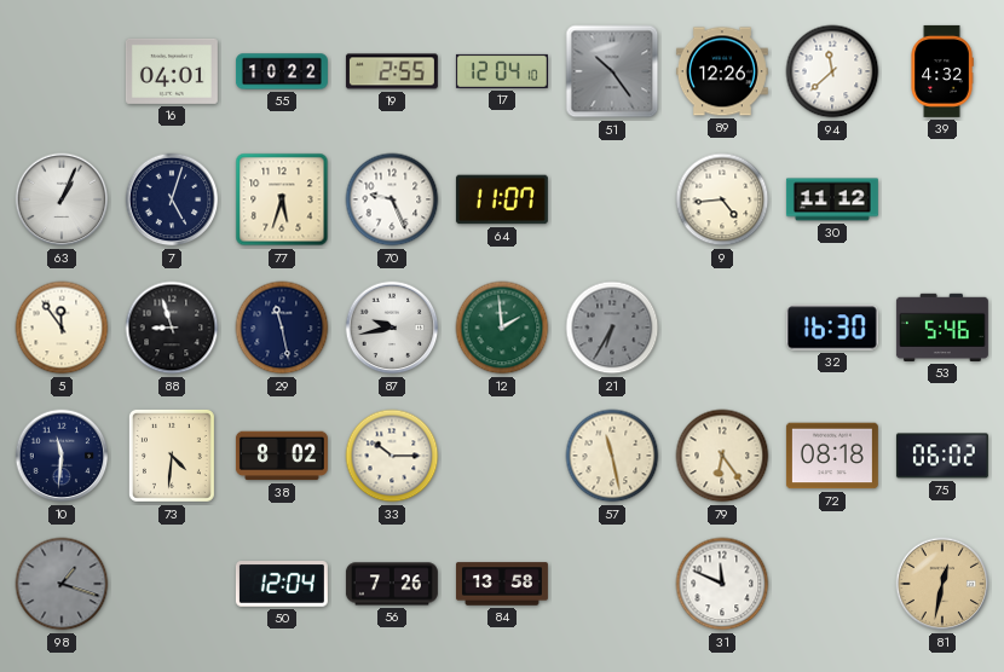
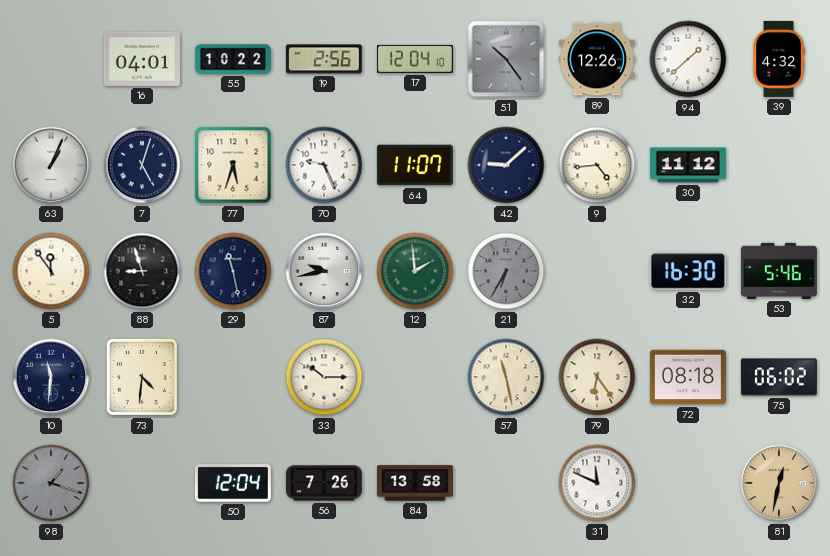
19: 2:55 -> 2:56
94: 11:38 -> 1:38
42: none -> 9:08
38: 8:02 -> none
